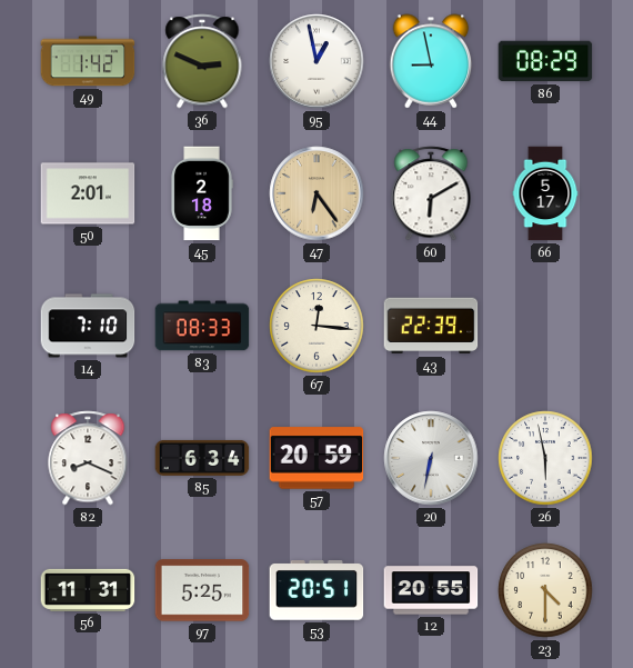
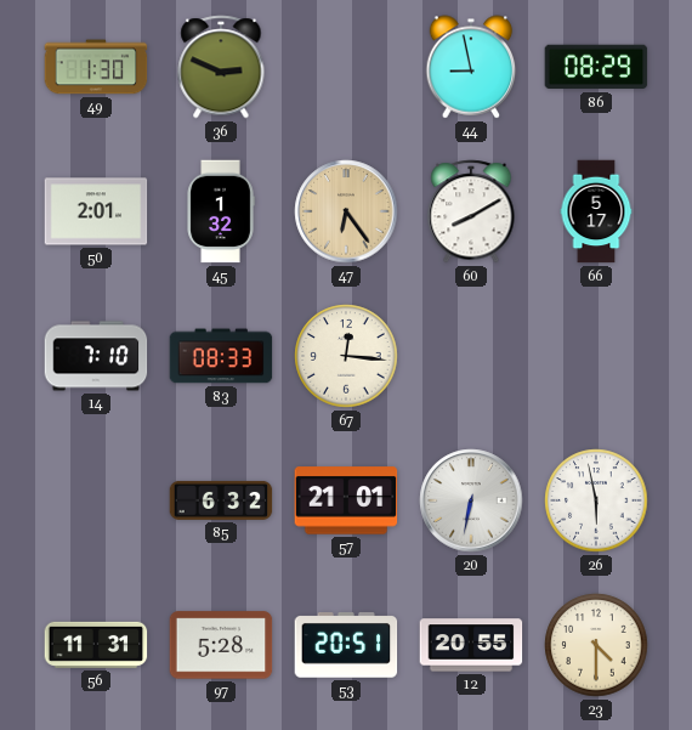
49: 1:42 -> 1:30
95: 12:58 -> none
45: 2:18 -> 1:32
60: 6:10 -> 8:10
43: 22:39 -> none
82: 8:19 -> none
85: 6:34 -> 6:32
57: 20:59 -> 21:01
97: 5:25 -> 5:28
